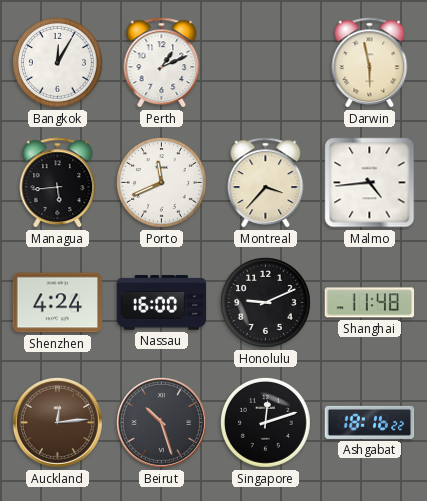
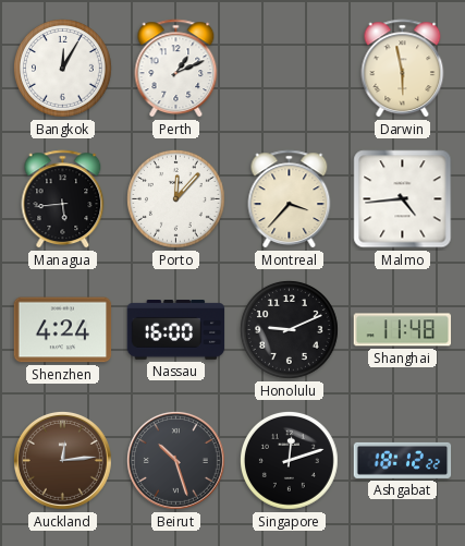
Porto: 11:41 -> 12:07
Ashgabat: 18:16 -> 18:12
